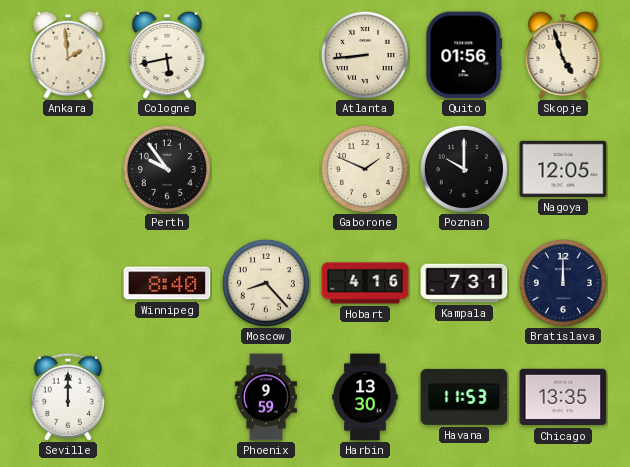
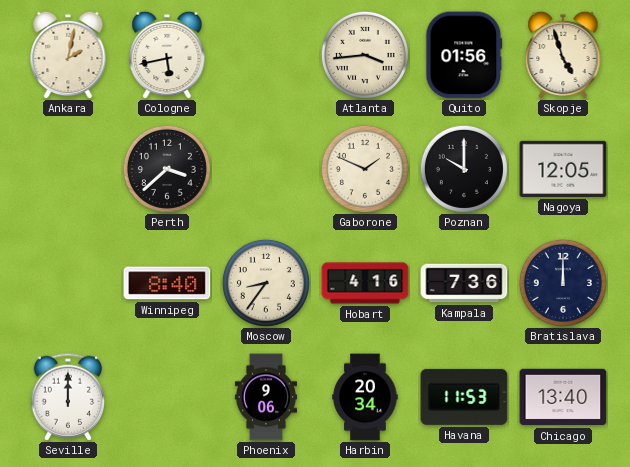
Ankara: 1:59 -> 2:02
Atlanta: 8:44 -> 3:44
Perth: 9:54 -> 3:38
Moscow: 8:23 -> 8:36
Kampala: 7:31 -> 7:36
Phoenix: 9:59 -> 9:06
Harbin: 13:30 -> 20:34
Chicago: 13:35 -> 13:40
